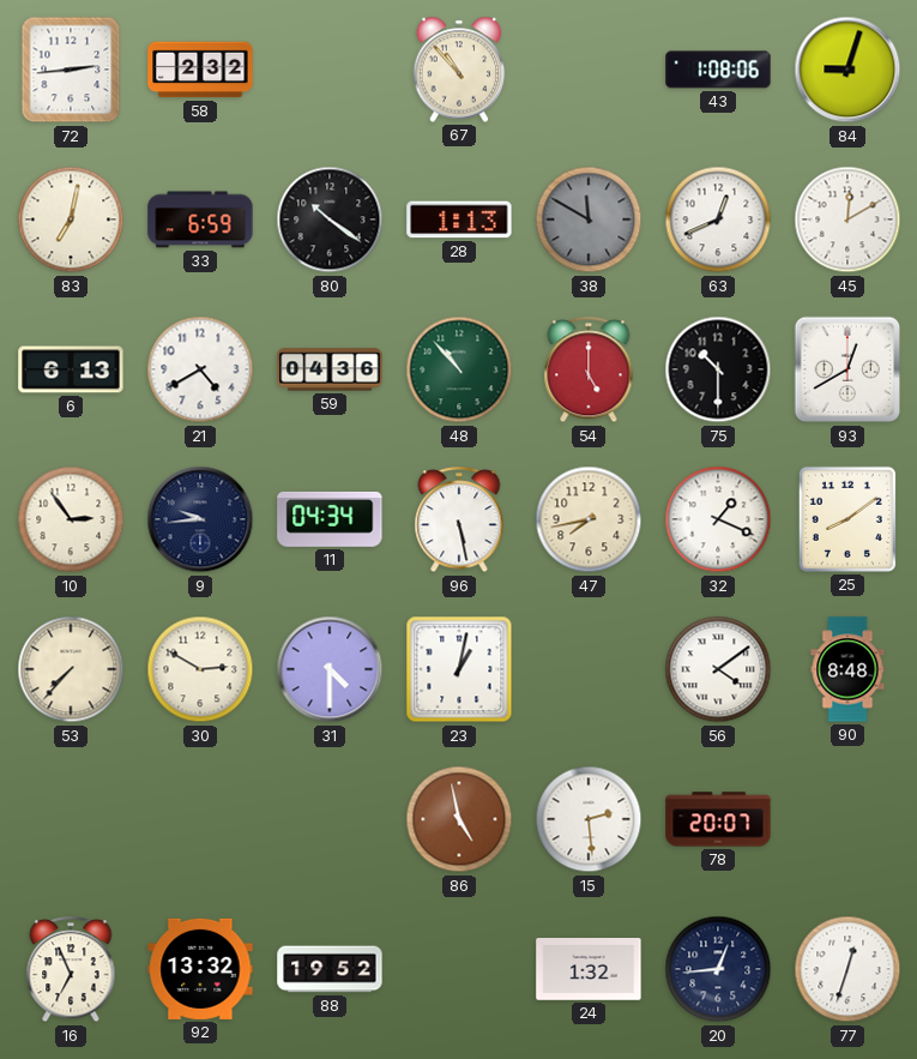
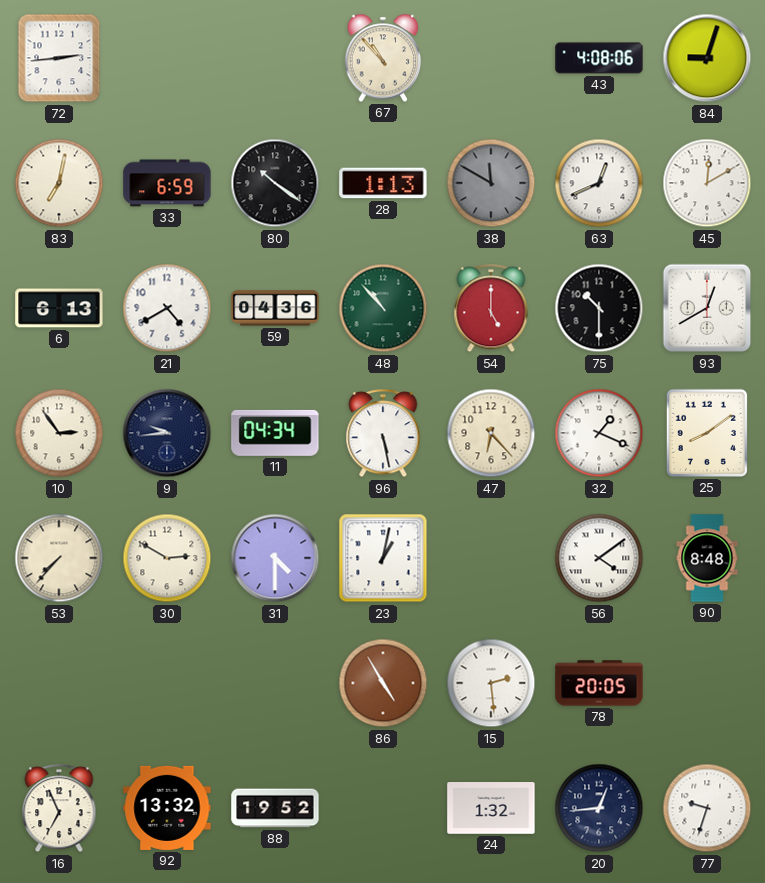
58: 2:32 -> none
43: 1:08 -> 4:08
47: 7:43 -> 6:23
86: 4:58 -> 4:55
78: 20:07 -> 20:05
77: 12:33 -> 9:33
